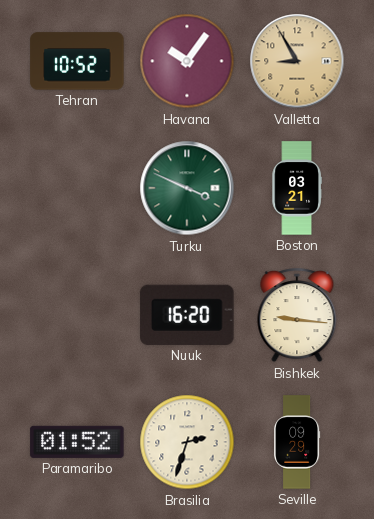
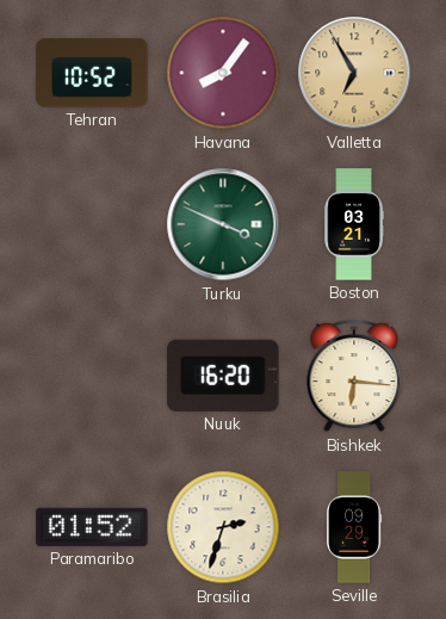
Havana: 10:06 -> 8:06
Valletta: 8:55 -> 6:55
Bishkek: 9:16 -> 6:16
